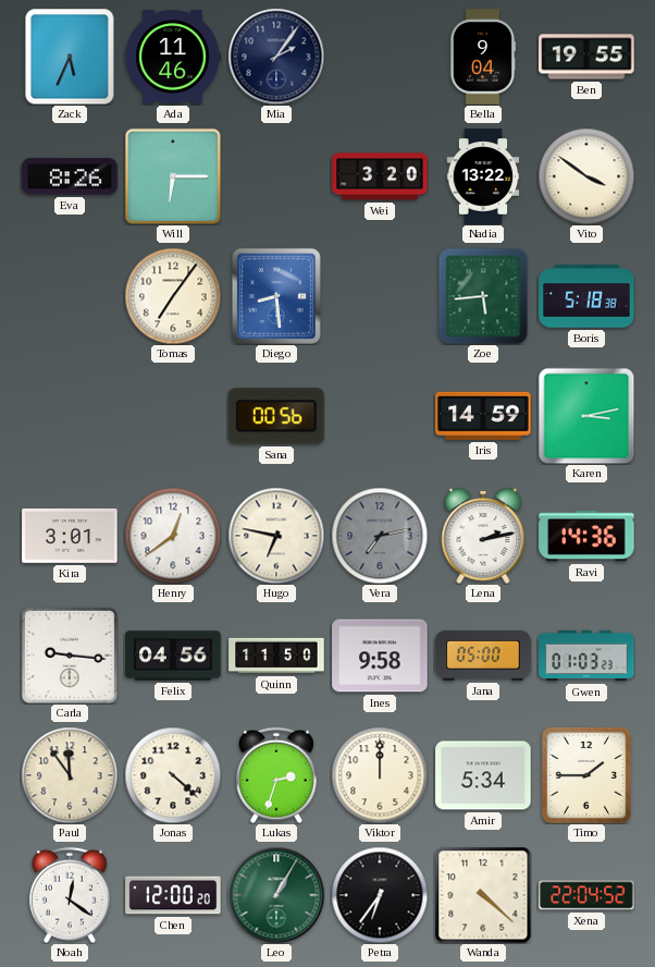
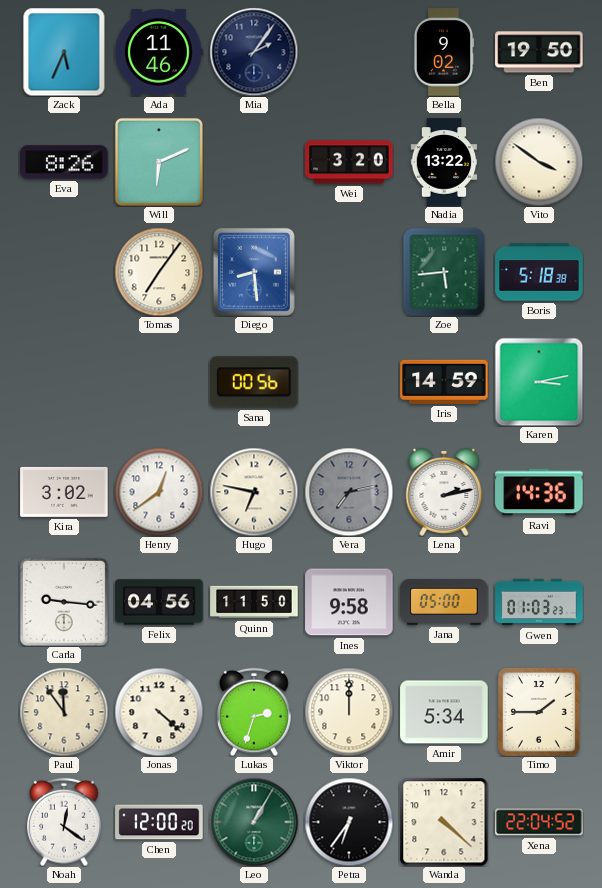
Bella: 9:04 -> 9:02
Ben: 19:55 -> 19:50
Will: 6:15 -> 6:11
Kira: 3:01 -> 3:02
